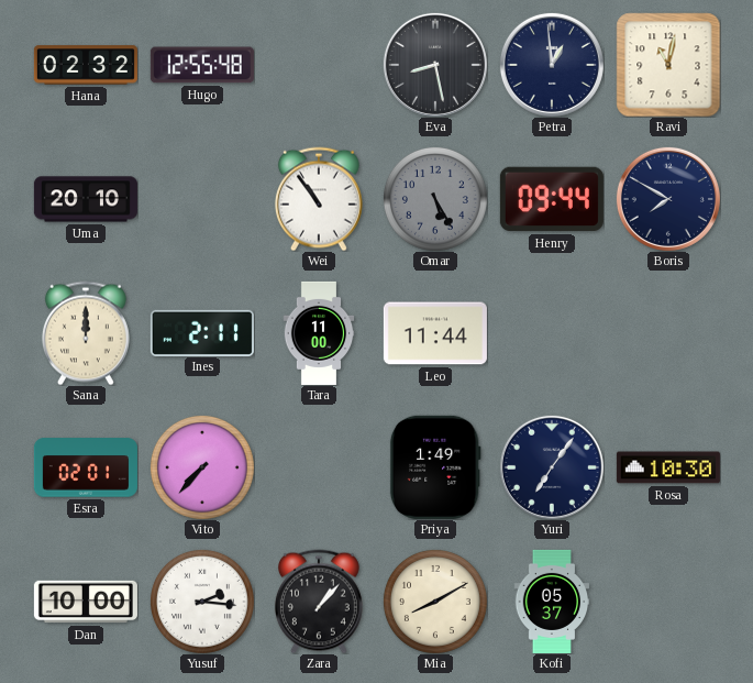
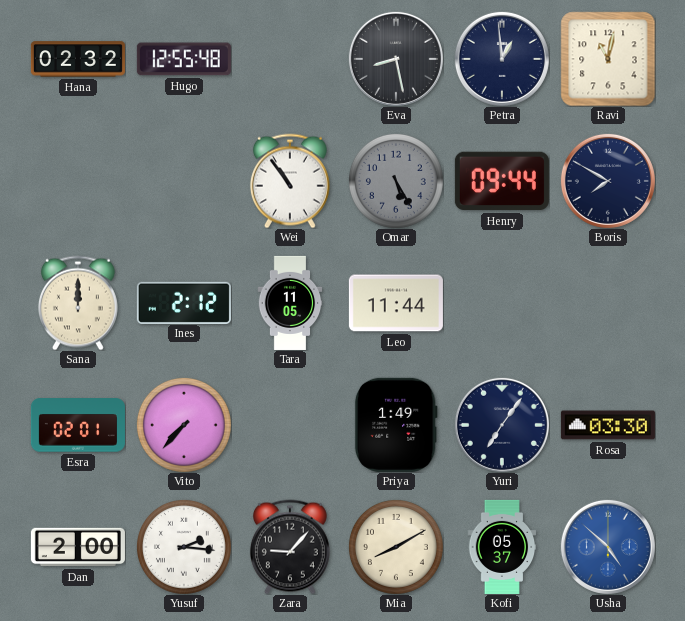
Uma: 20:10 -> none
Ines: 2:11 -> 2:12
Tara: 11:00 -> 11:05
Rosa: 10:30 -> 03:30
Dan: 10:00 -> 2:00
Zara: 1:07 -> 9:07
Usha: none -> 4:52
